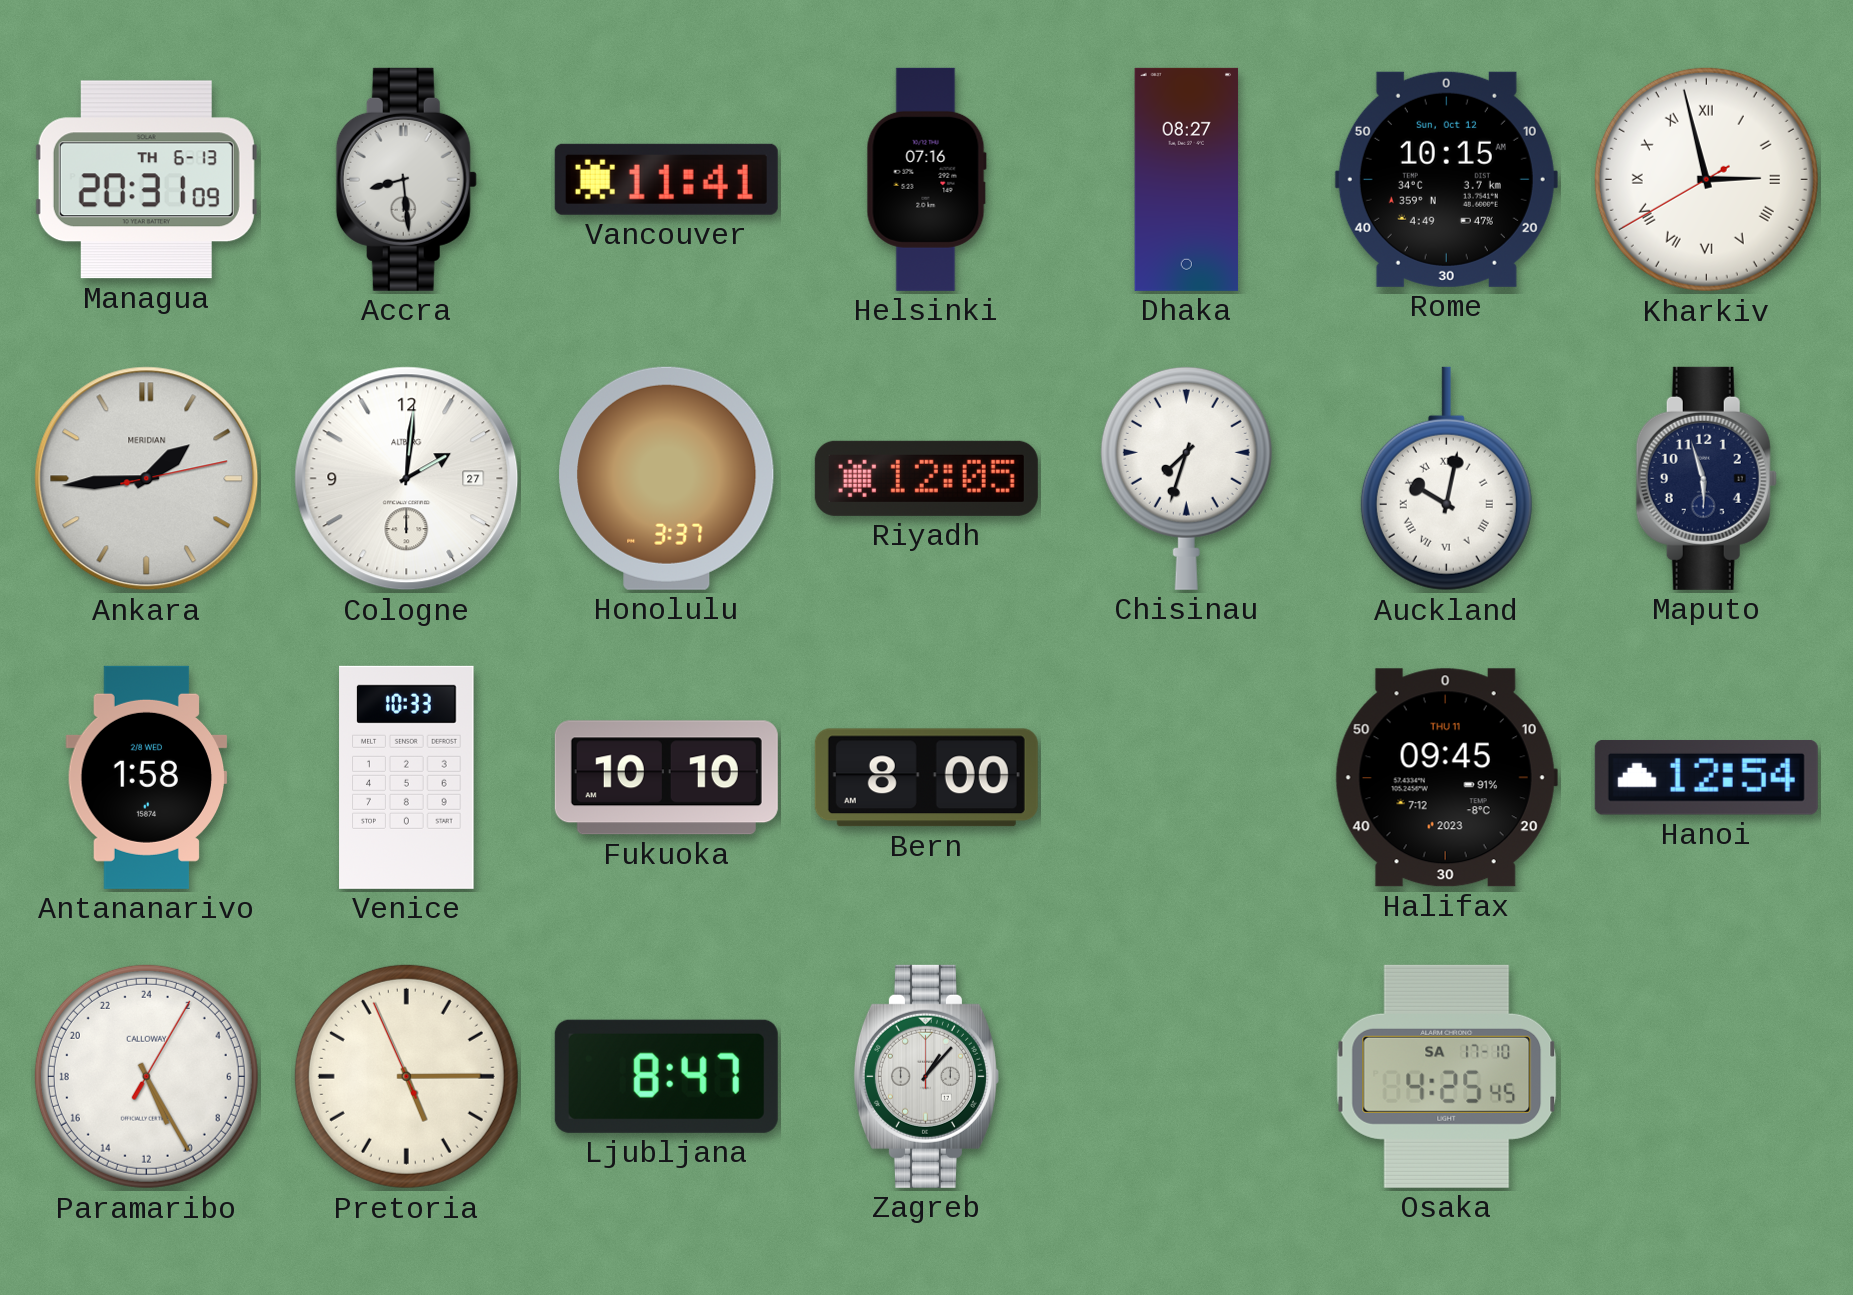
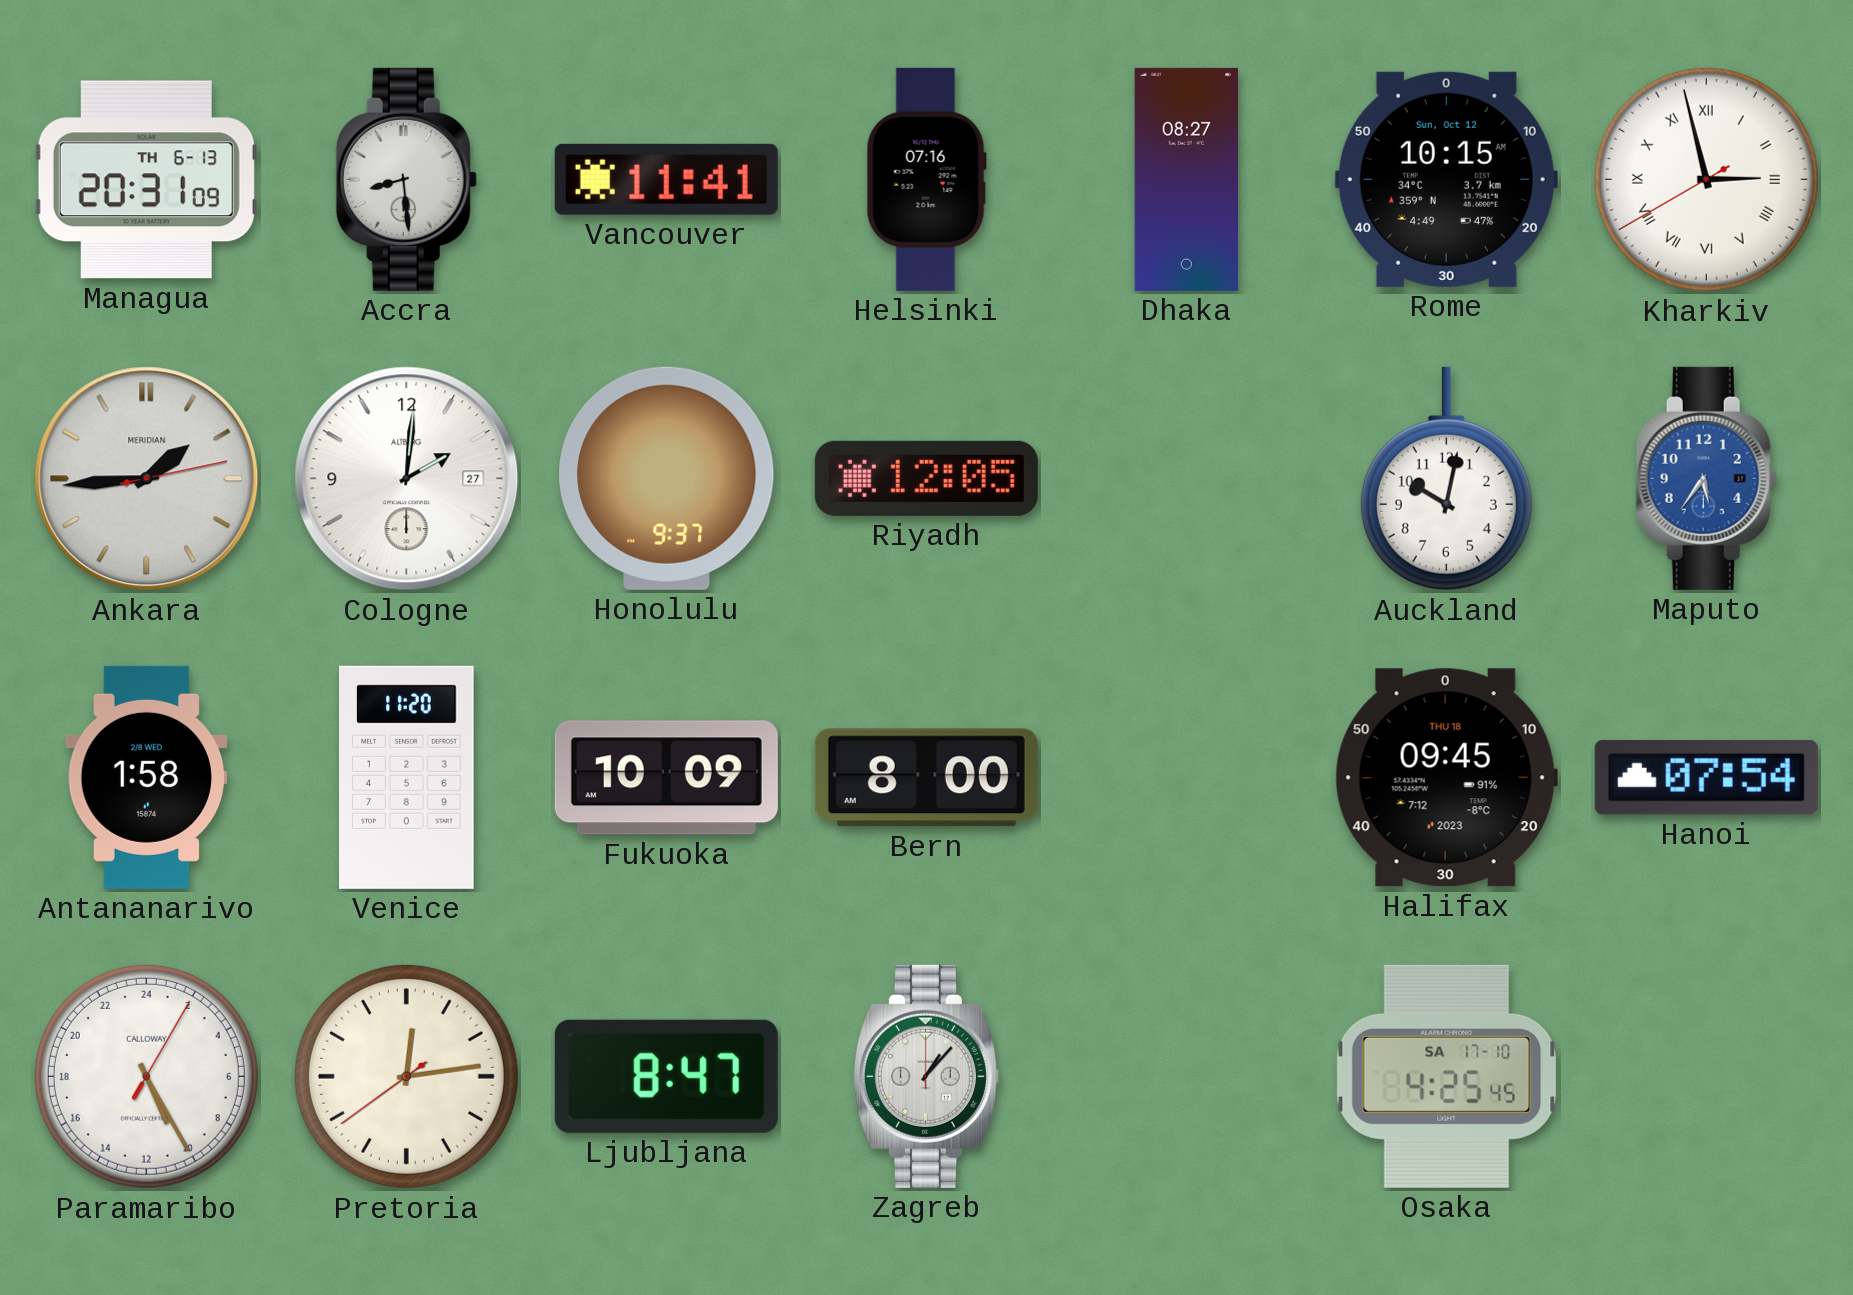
Honolulu: 3:37 -> 9:37
Chisinau: 7:33 -> none
Auckland numerals: Roman -> Arabic
Maputo: 5:57 -> 5:36
Maputo dial: navy -> blue
Venice: 10:33 -> 11:20
Fukuoka: 10:10 -> 10:09
Halifax date: THU 11 -> THU 18
Hanoi: 12:54 -> 07:54
Pretoria: 5:14 -> 12:13
